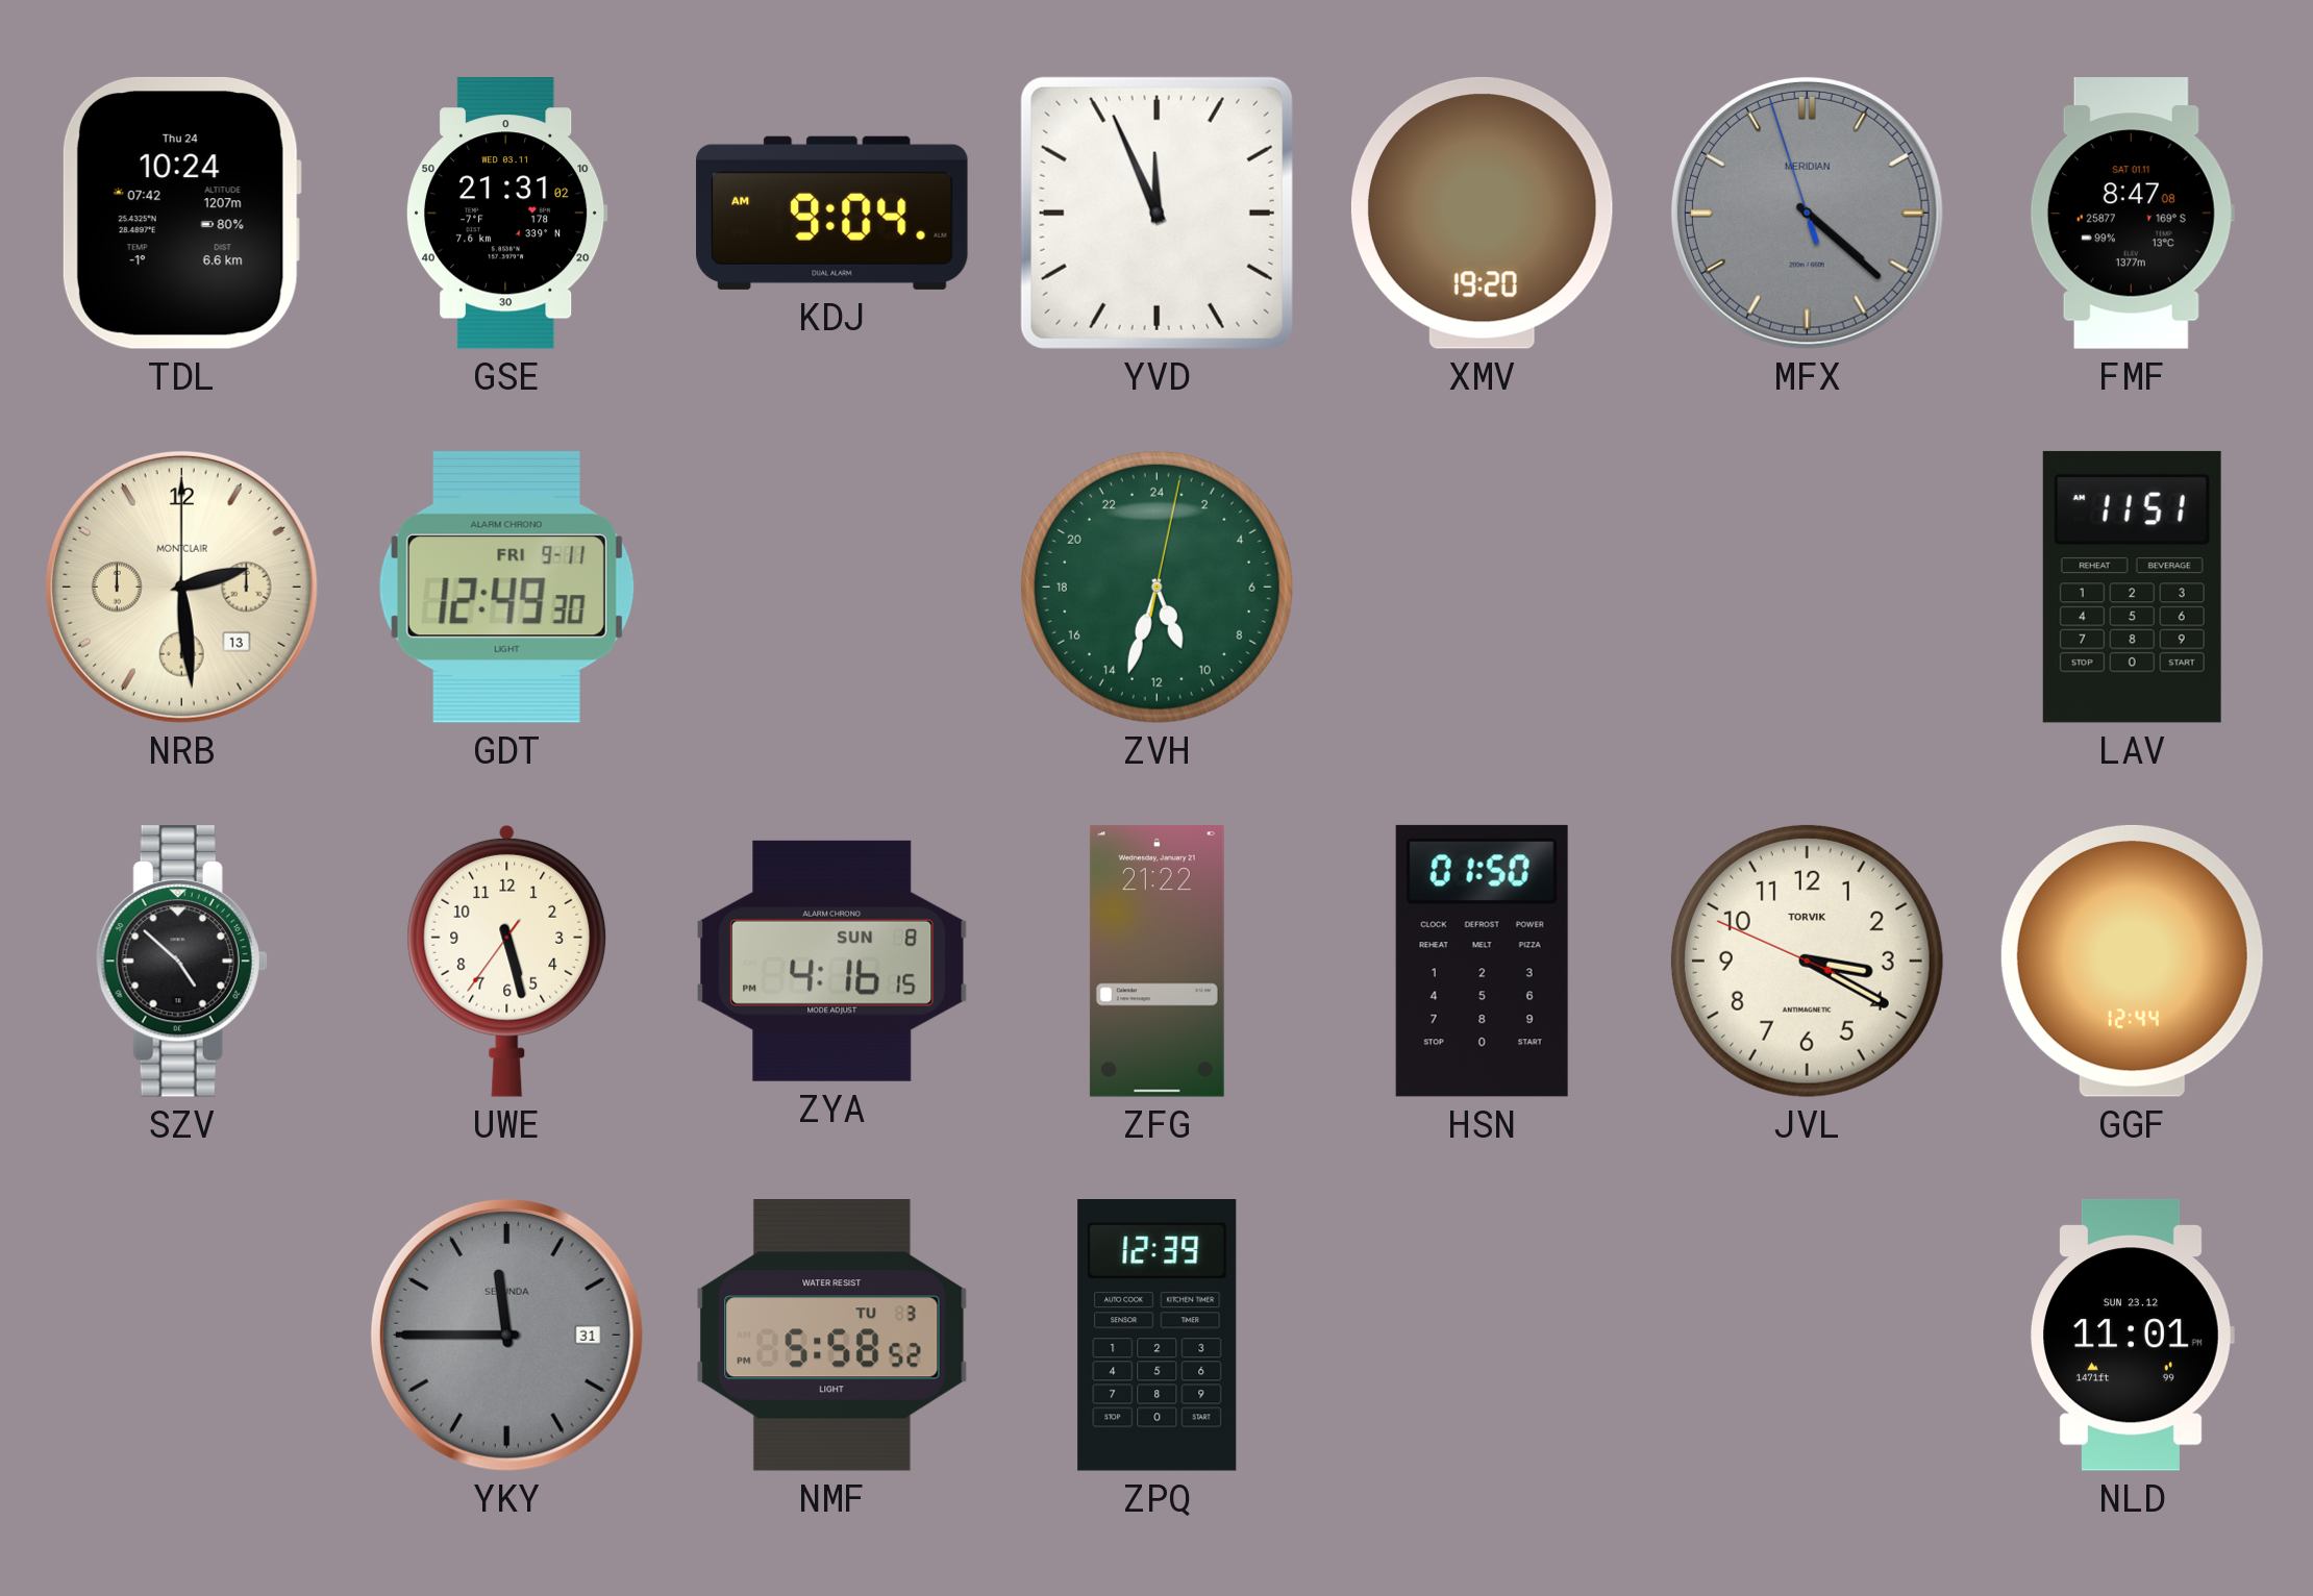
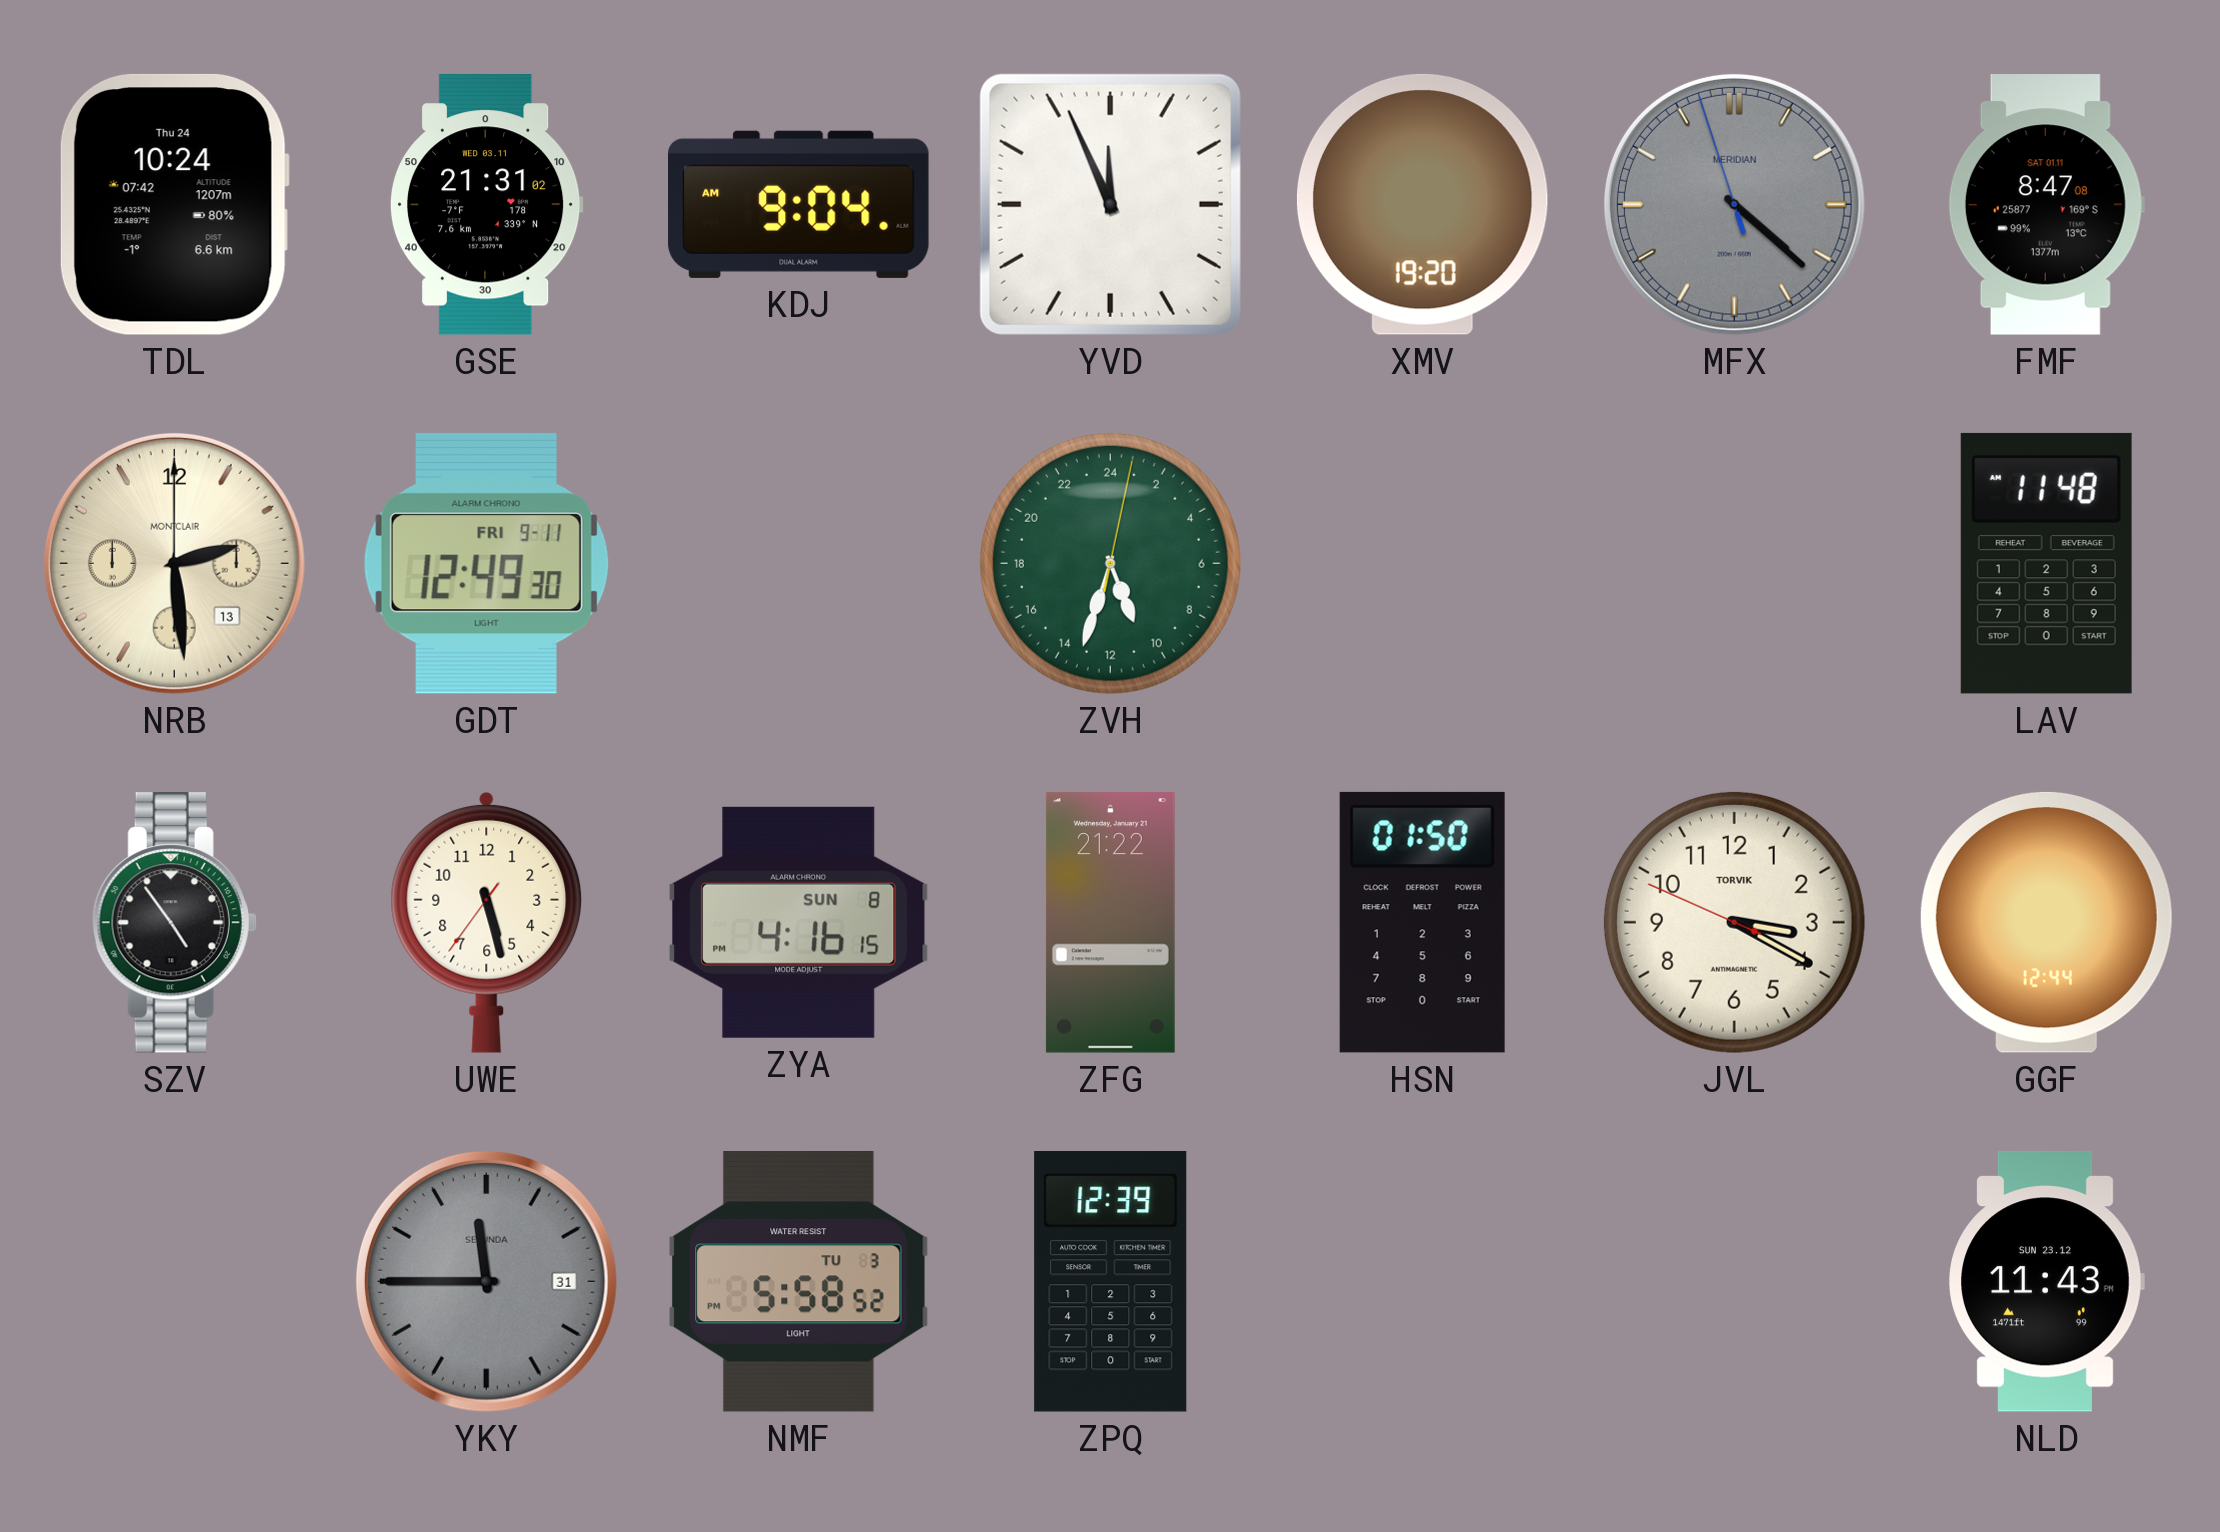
LAV: 11:51 -> 11:48
SZV: 4:52 -> 4:54
NLD: 11:01 -> 11:43
